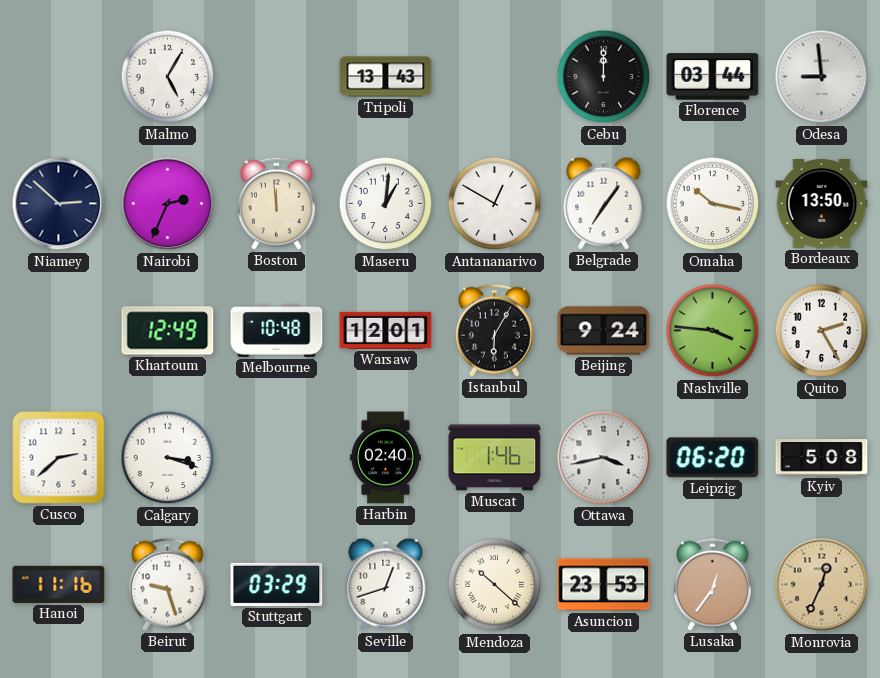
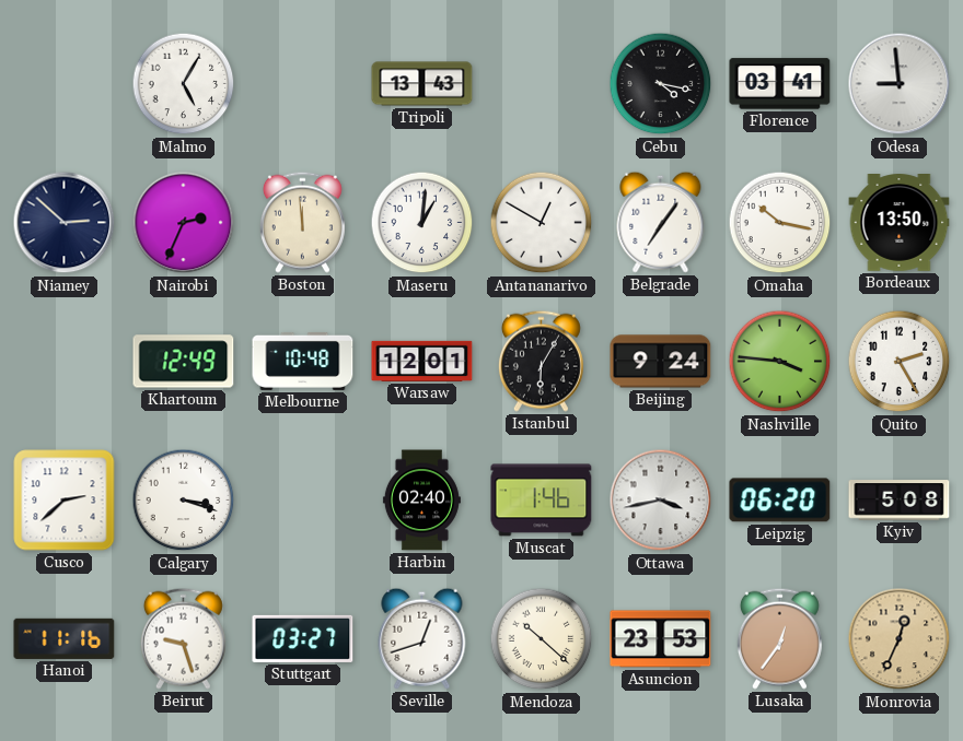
Cebu: 12:00 -> 4:17
Florence: 03:44 -> 03:41
Stuttgart: 03:29 -> 03:27
